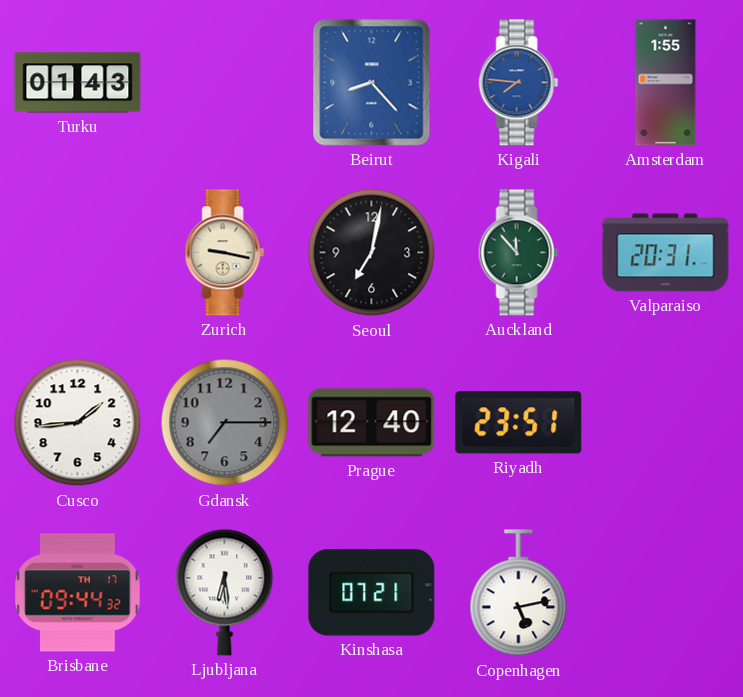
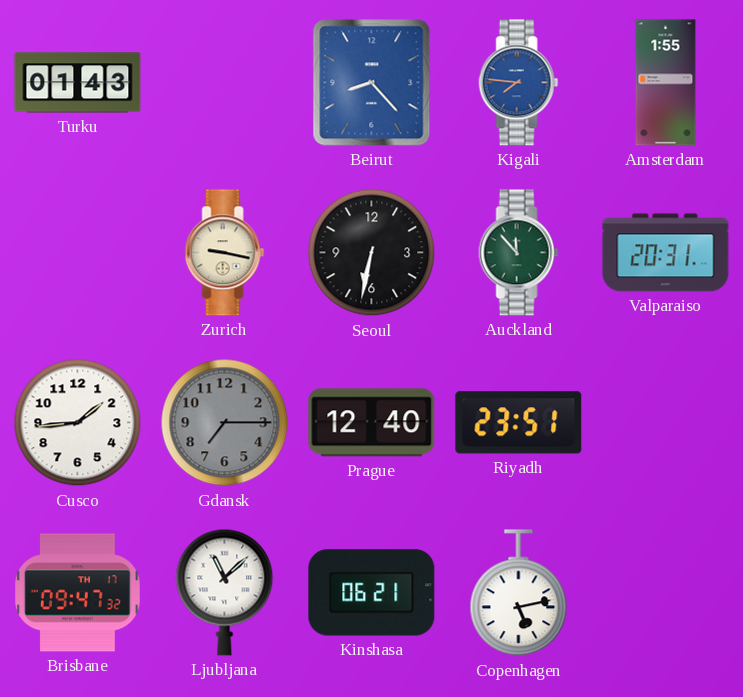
Seoul: 7:02 -> 6:32
Brisbane: 09:44 -> 09:47
Ljubljana: 6:29 -> 11:08
Kinshasa: 07:21 -> 06:21
